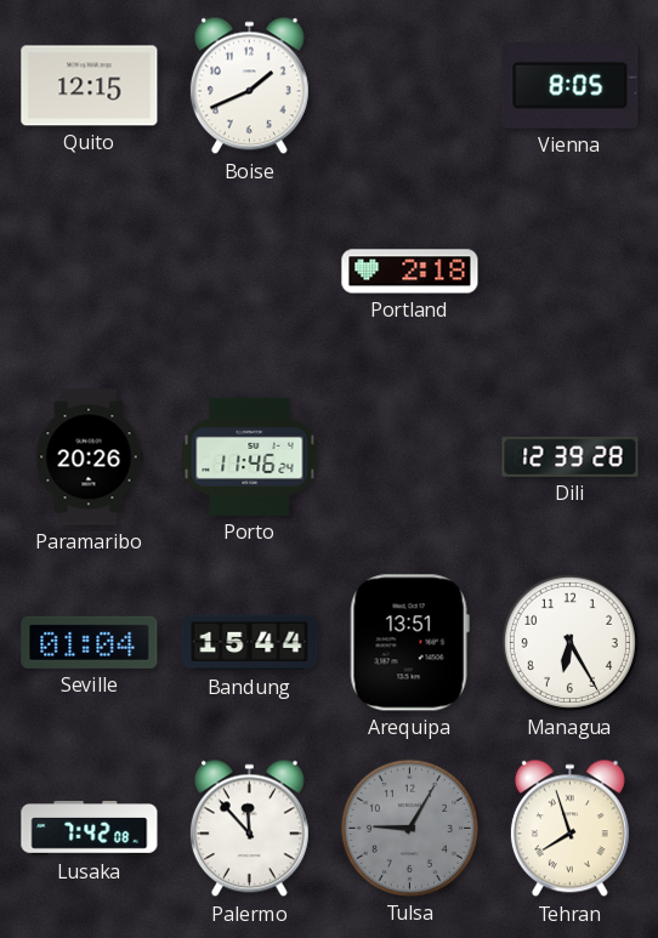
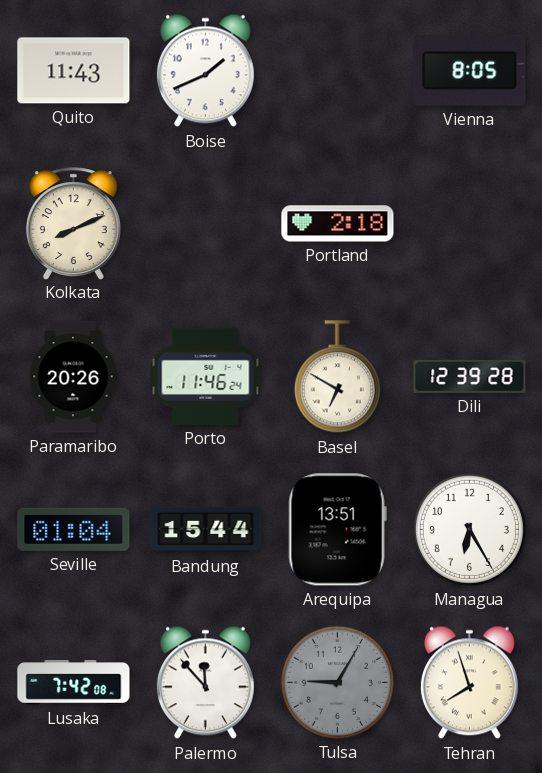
Quito: 12:15 -> 11:43
Kolkata: none -> 8:11
Basel: none -> 6:50
